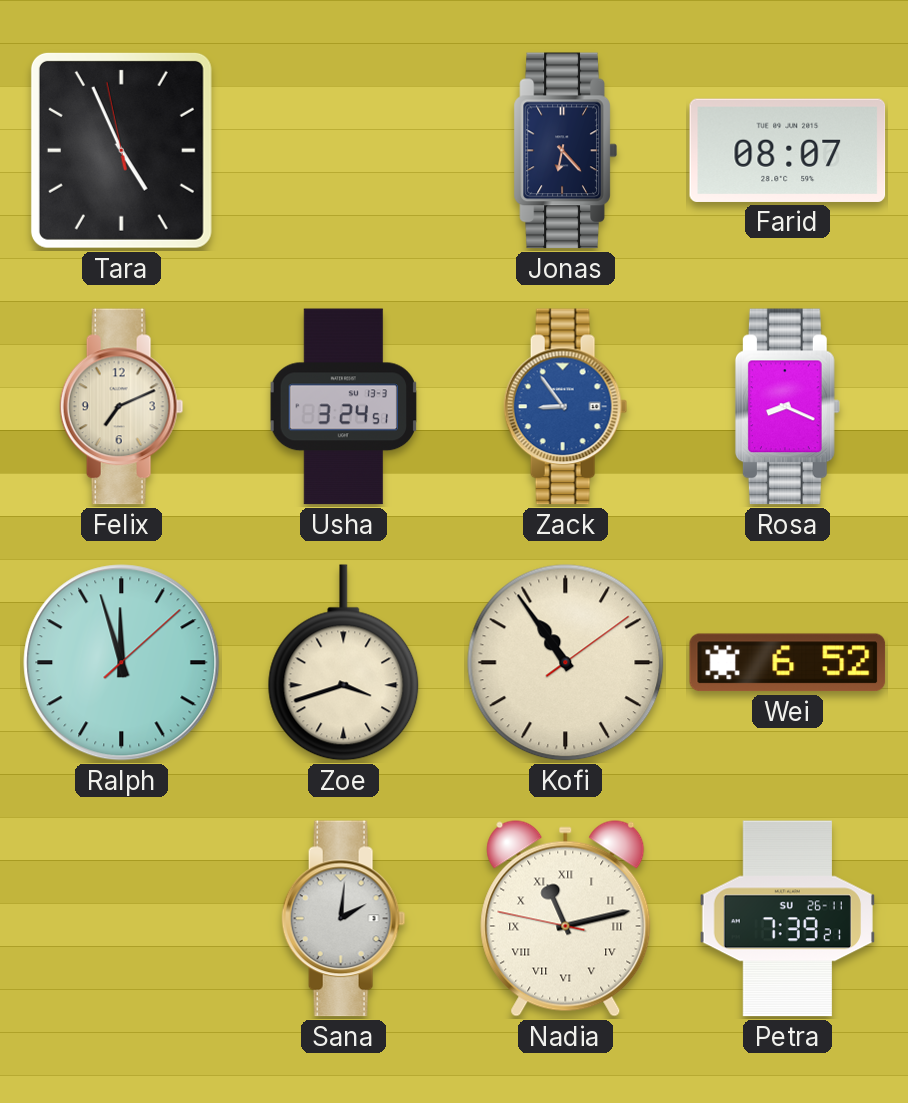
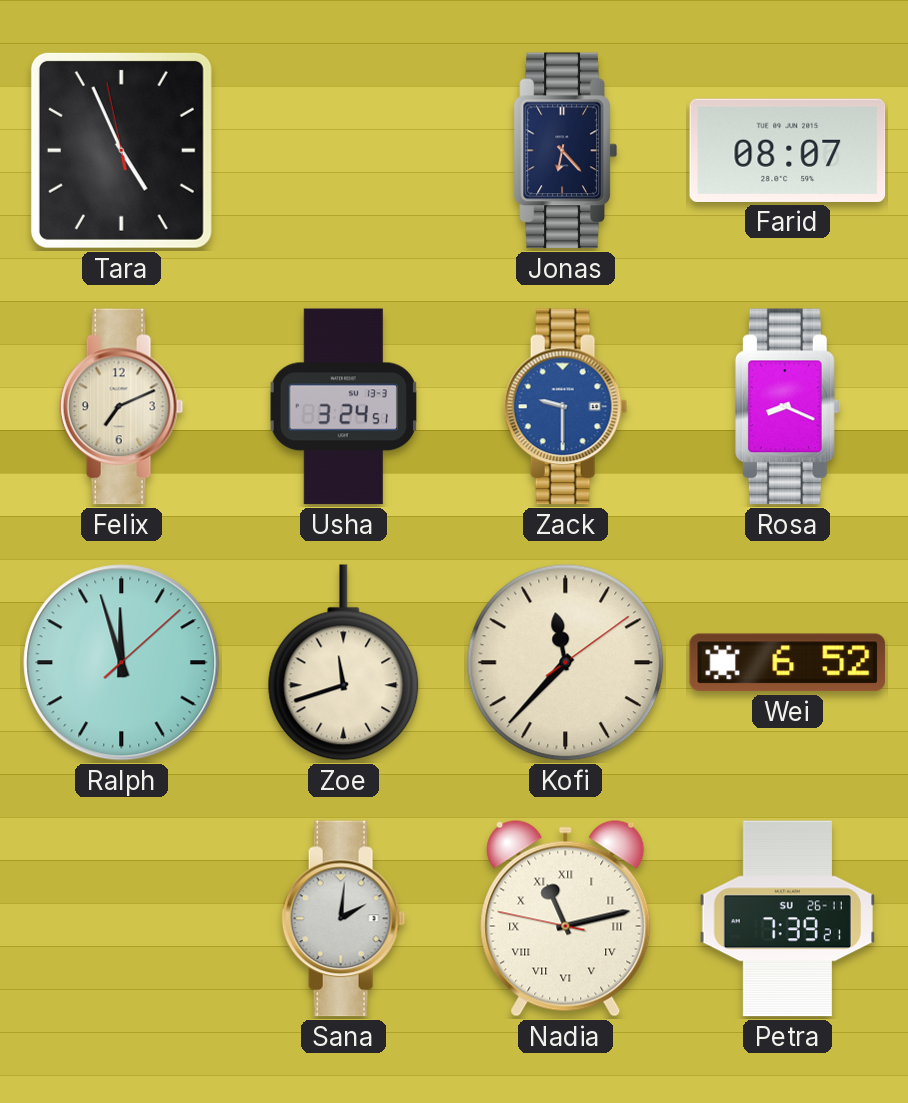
Zack: 8:54 -> 9:30
Zoe: 3:42 -> 11:42
Kofi: 10:54 -> 11:37
